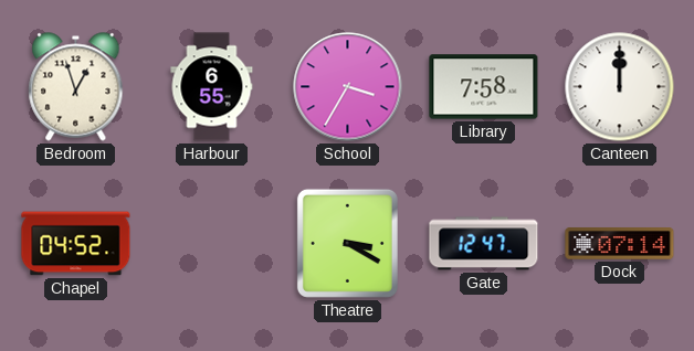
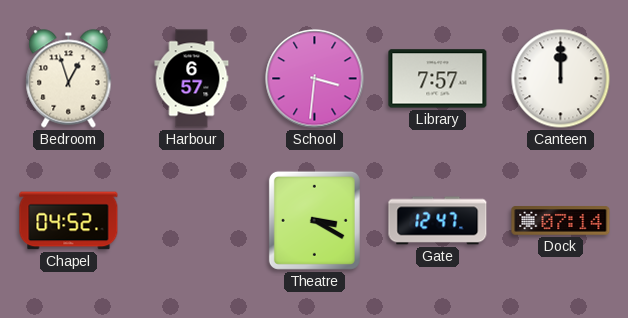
Harbour: 6:55 -> 6:57
School: 3:35 -> 3:31
Library: 7:58 -> 7:57
